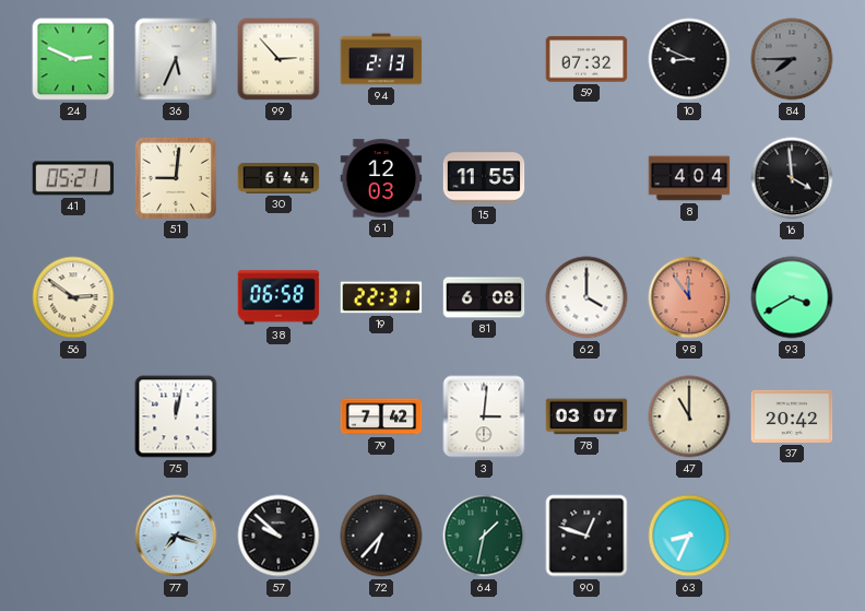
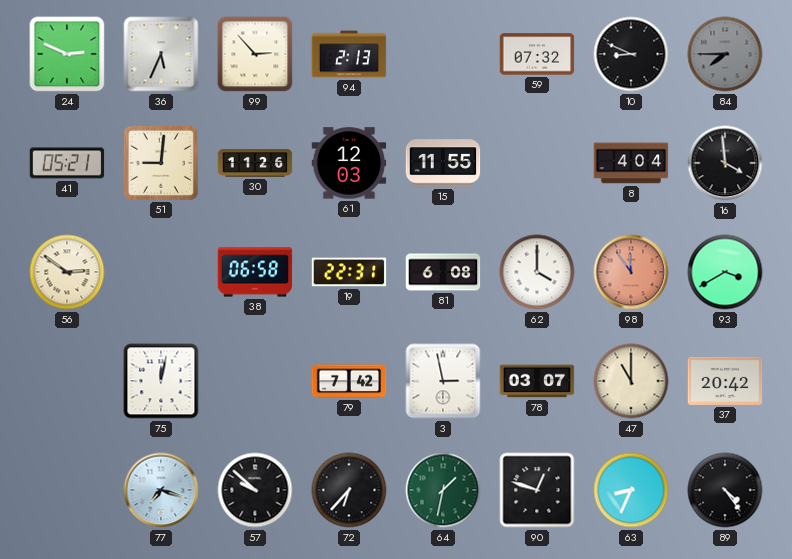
30: 6:44 -> 11:26
3: 3:01 -> 2:58
89: none -> 4:24
